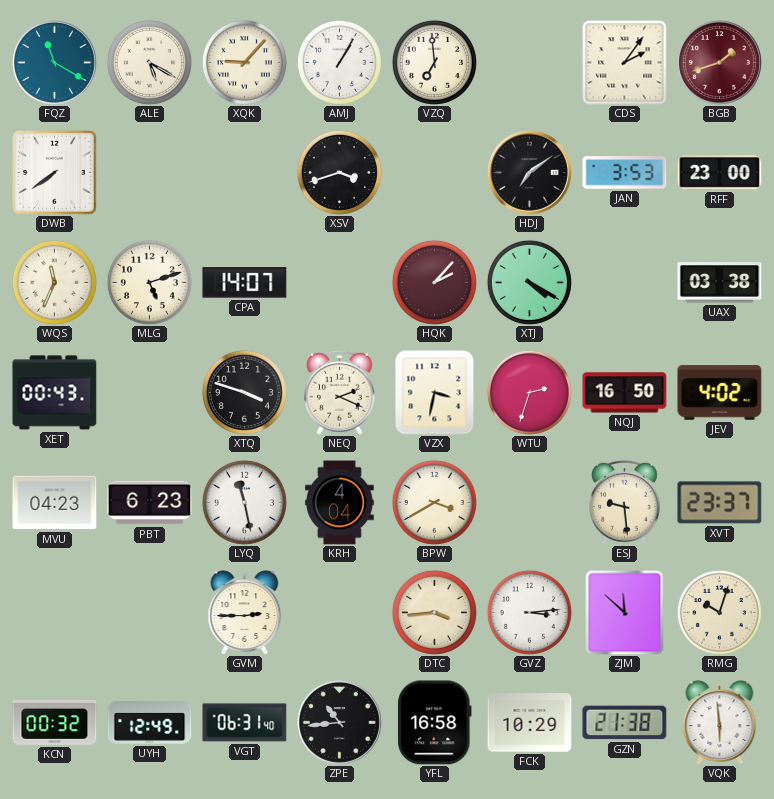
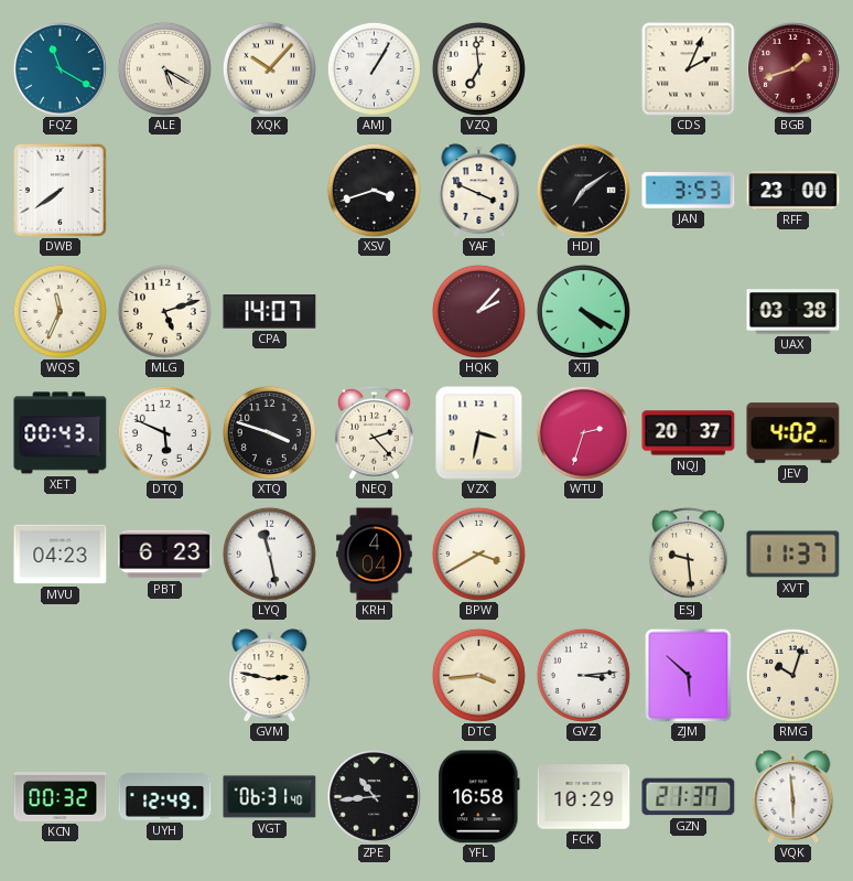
XQK: 9:07 -> 10:07
CDS: 2:06 -> 2:04
YAF: none -> 3:49
DTQ: none -> 5:49
NEQ: 2:19 -> 2:23
NQJ: 16:50 -> 20:37
XVT: 23:37 -> 11:37
GVM: 2:45 -> 2:47
ZJM: 11:52 -> 5:52
GZN: 21:38 -> 21:37
